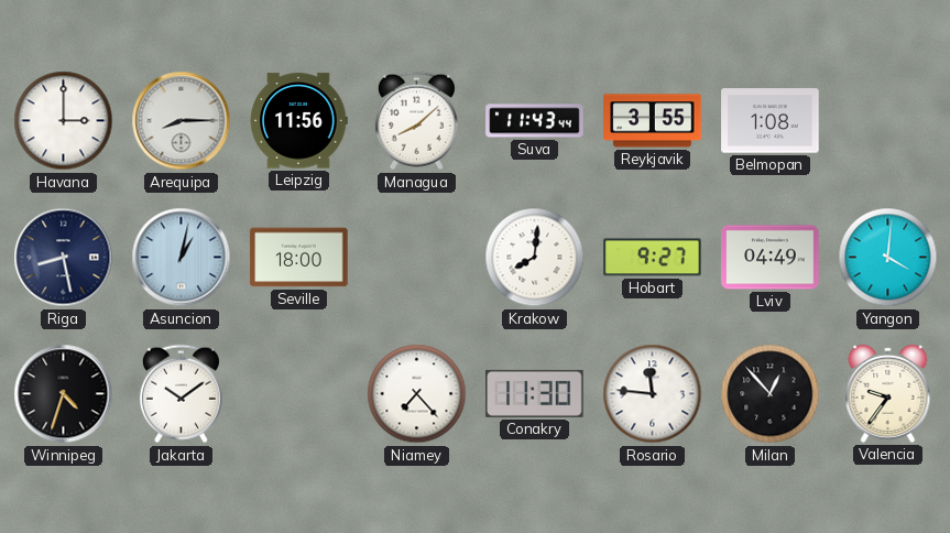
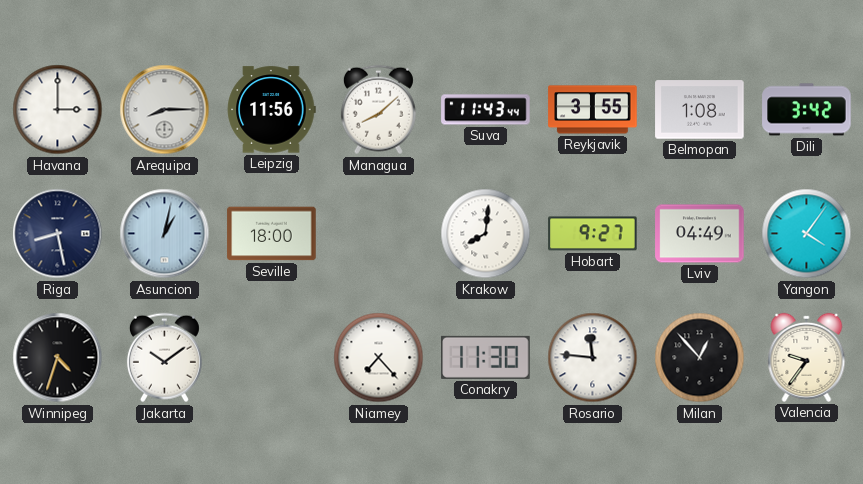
Dili: none -> 3:42
Yangon: 4:01 -> 4:06
